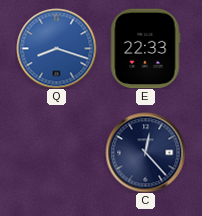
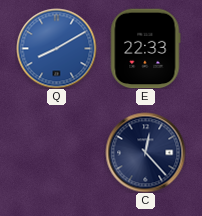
Q: 8:18 -> 8:10
